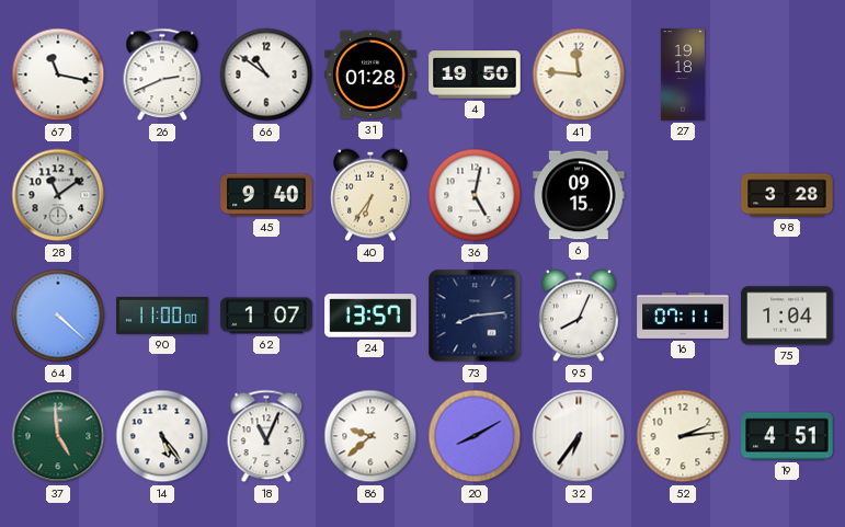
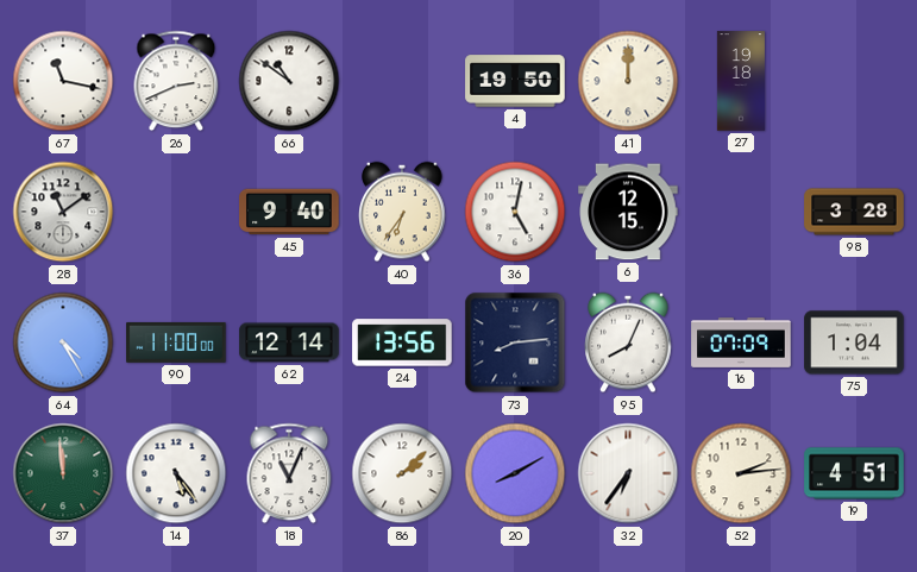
31: 01:28 -> none
41: 11:46 -> 12:00
6: 09:15 -> 12:15
64: 4:22 -> 4:25
62: 1:07 -> 12:14
24: 13:57 -> 13:56
16: 07:11 -> 07:09
37: 4:59 -> 11:59
86: 9:38 -> 2:08
